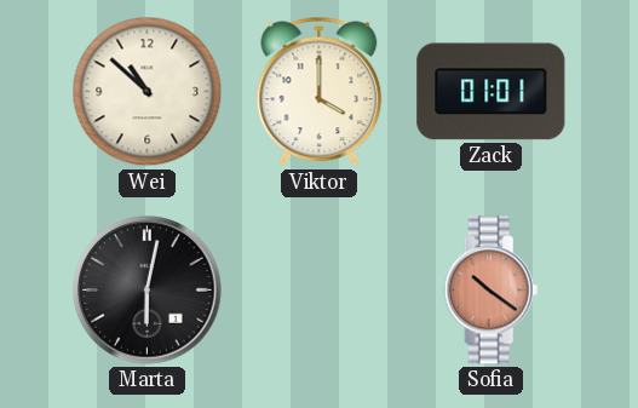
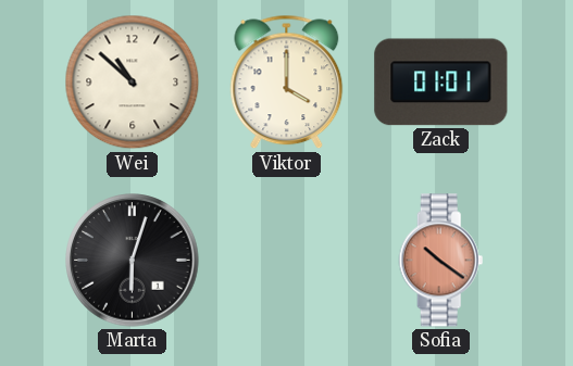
Marta: 6:02 -> 6:03
